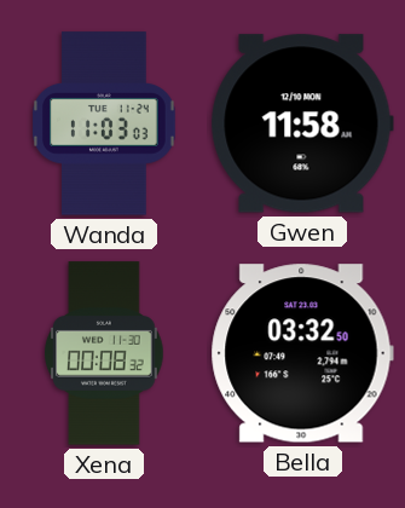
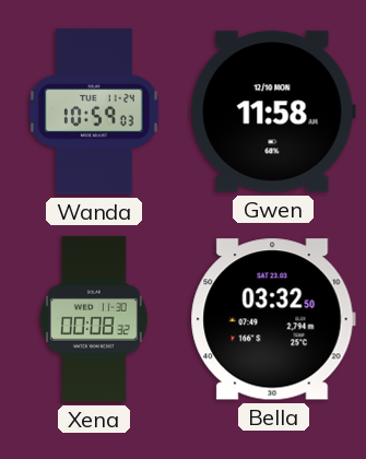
Wanda: 11:03 -> 10:59
